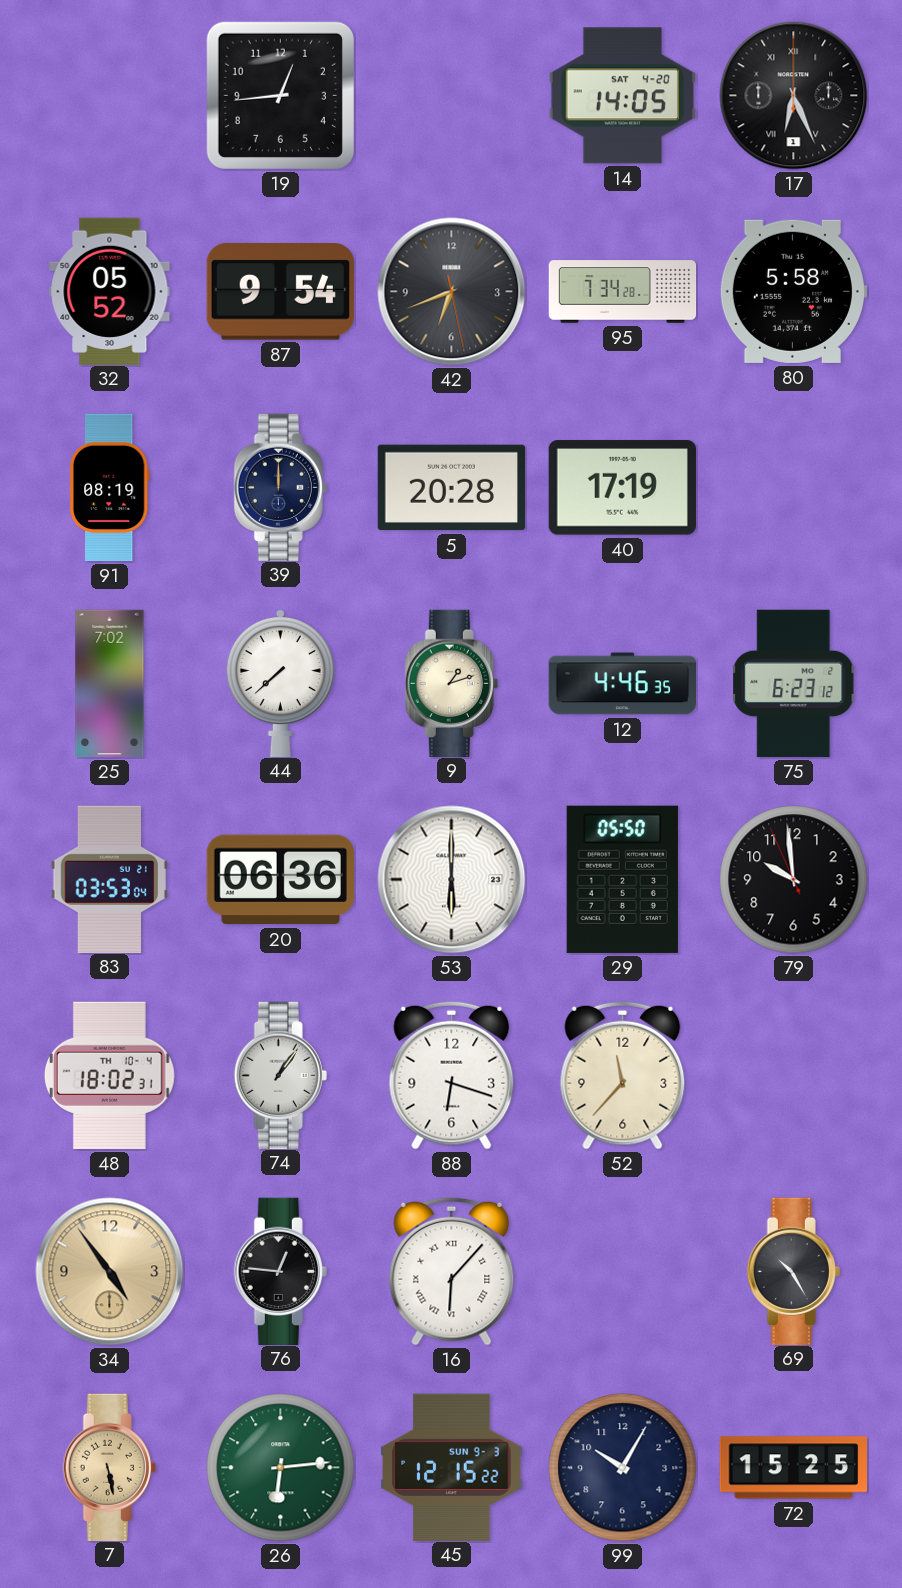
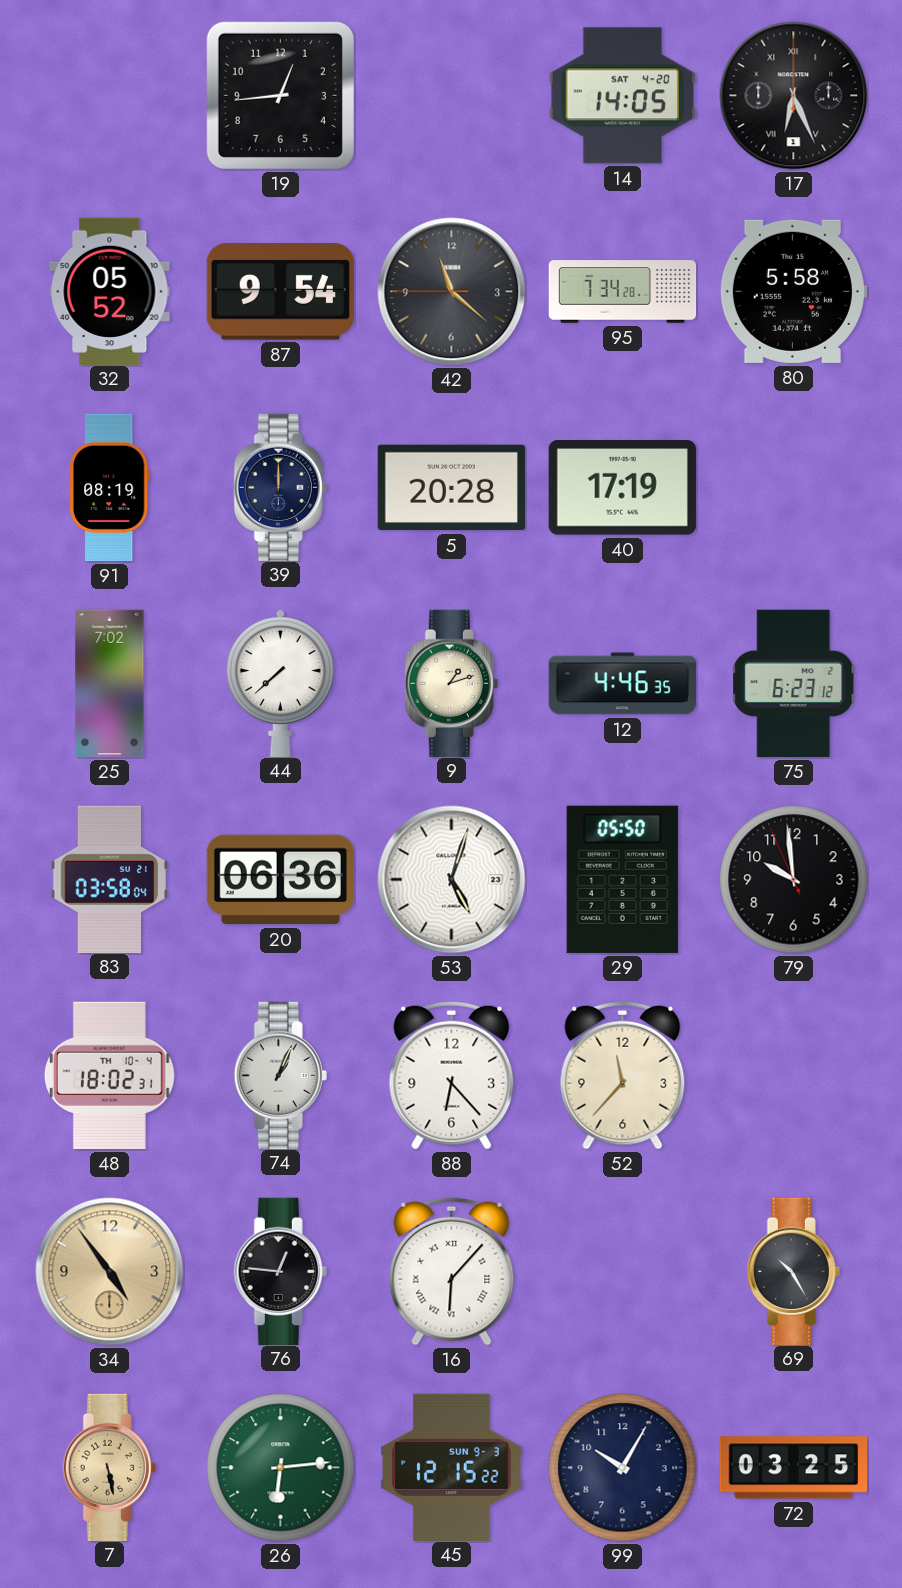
42: 6:41 -> 11:21
83: 03:53 -> 03:58
53: 6:00 -> 5:03
74: 1:06 -> 1:04
88: 6:18 -> 6:23
72: 15:25 -> 03:25
